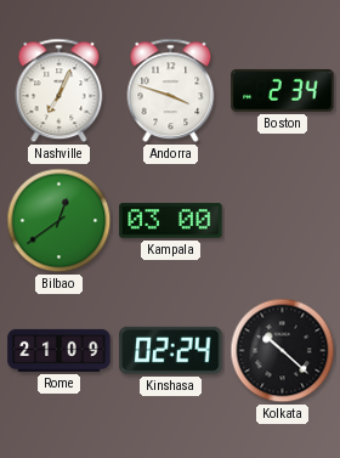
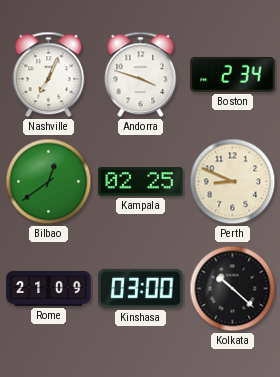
Kampala: 03:00 -> 02:25
Perth: none -> 8:49
Kinshasa: 02:24 -> 03:00
